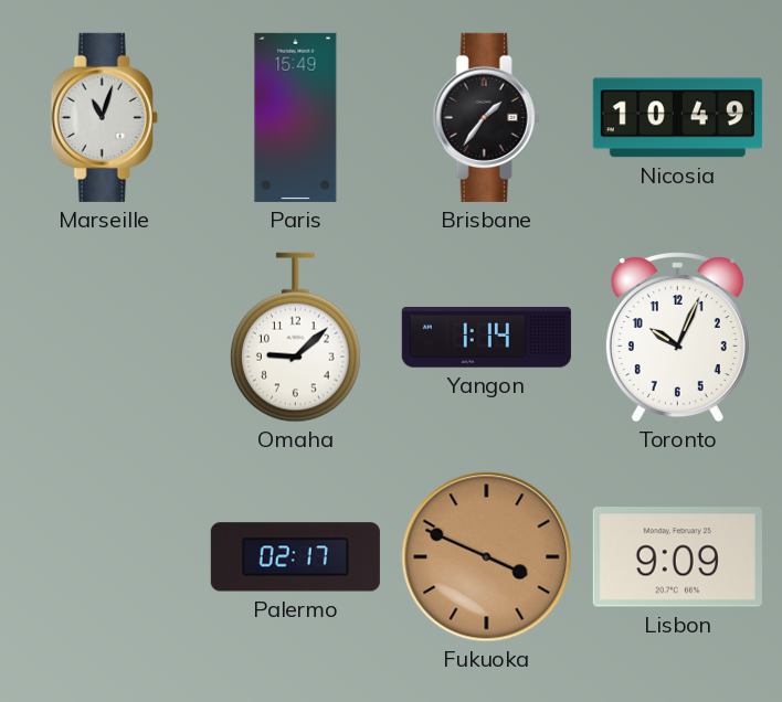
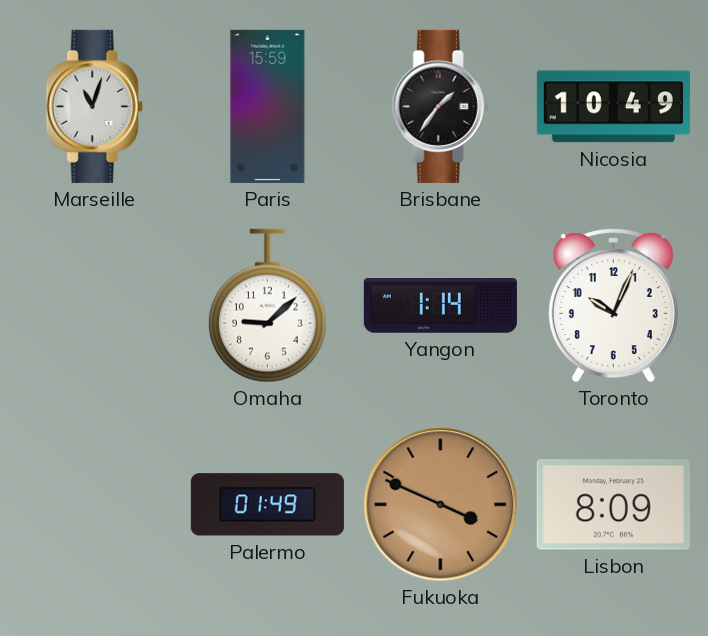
Paris: 15:49 -> 15:59
Palermo: 02:17 -> 01:49
Lisbon: 9:09 -> 8:09
